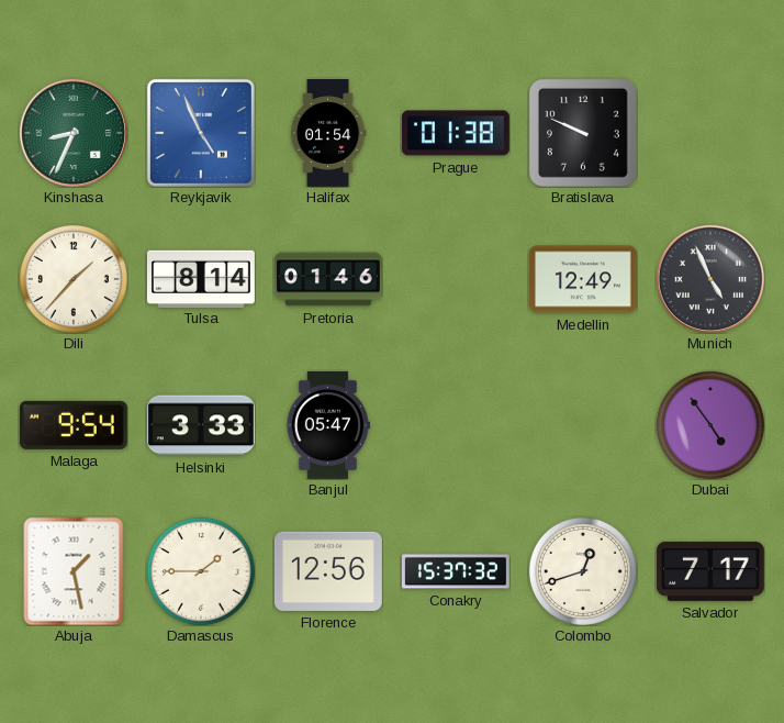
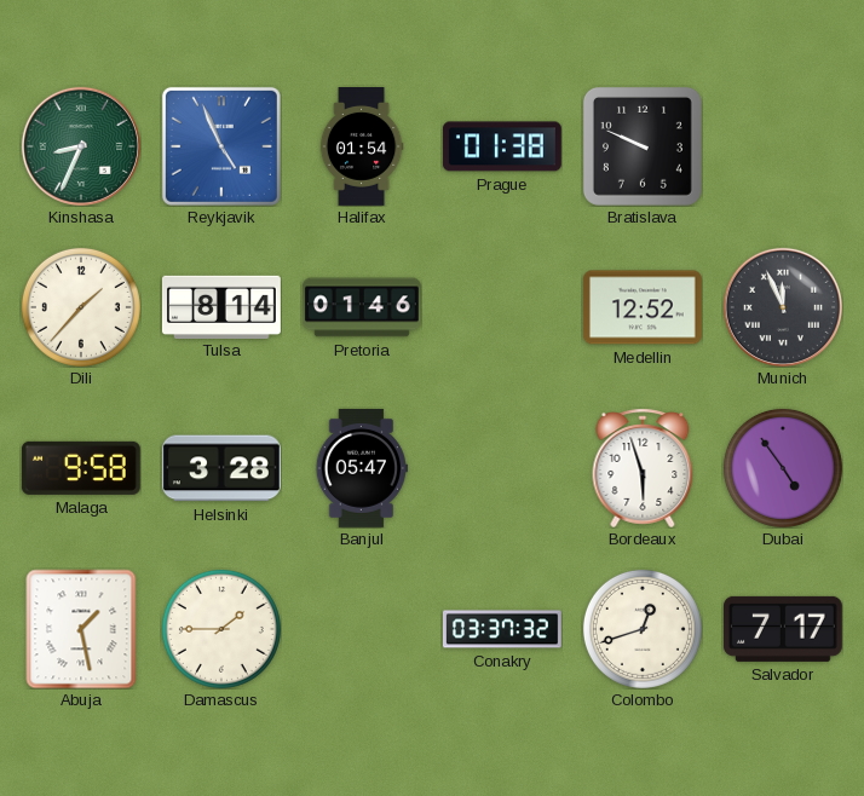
Medellin: 12:49 -> 12:52
Munich: 4:56 -> 11:56
Malaga: 9:54 -> 9:58
Helsinki: 3:33 -> 3:28
Bordeaux: none -> 5:57
Florence: 12:56 -> none
Conakry: 15:37 -> 03:37
